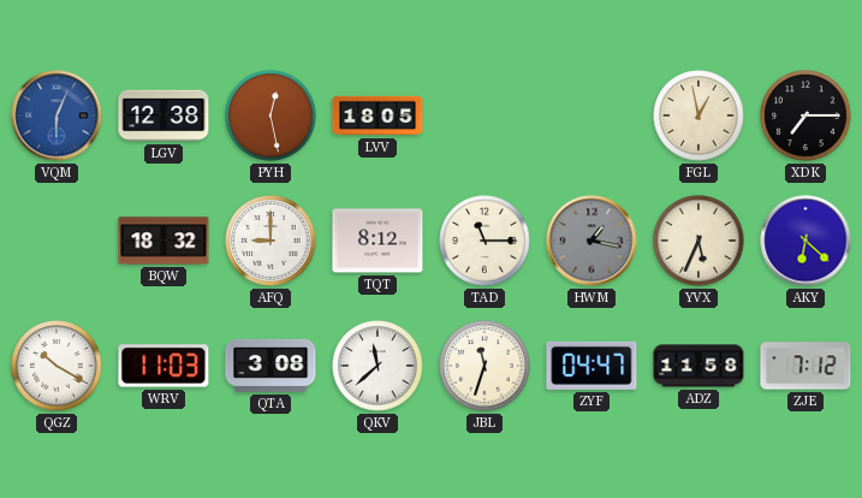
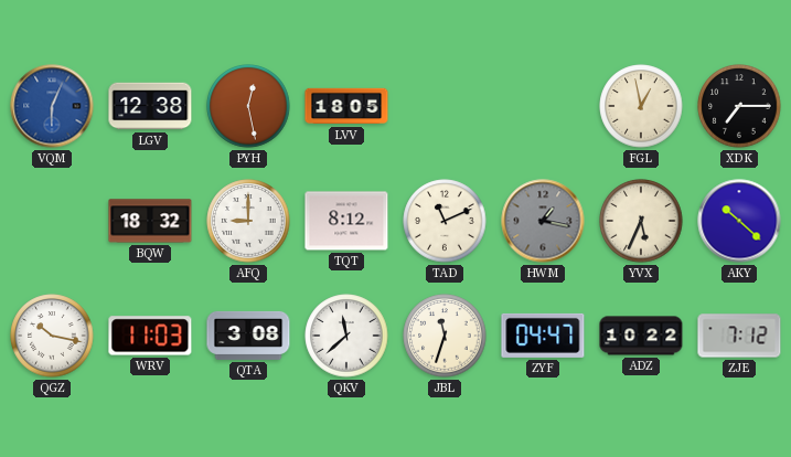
TAD: 11:15 -> 11:11
AKY: 6:22 -> 10:22
QGZ: 10:20 -> 10:17
ADZ: 11:58 -> 10:22
